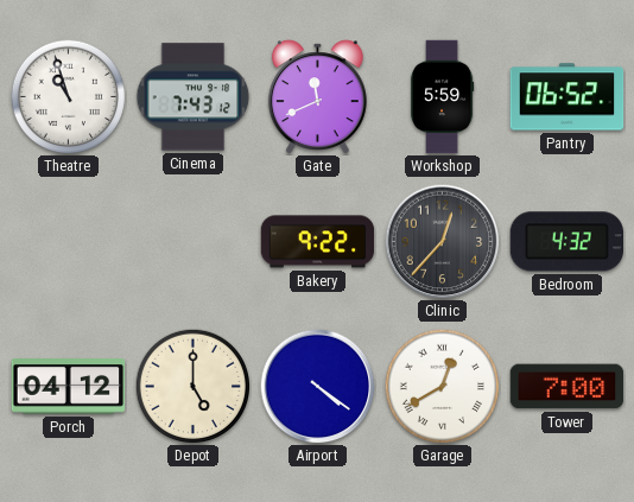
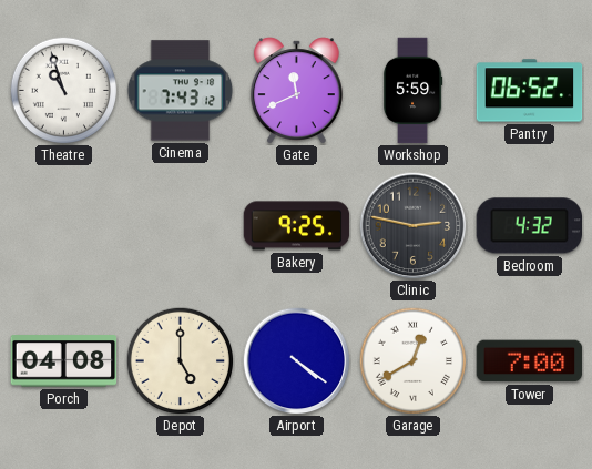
Bakery: 9:22 -> 9:25
Clinic: 12:37 -> 2:47
Porch: 04:12 -> 04:08
